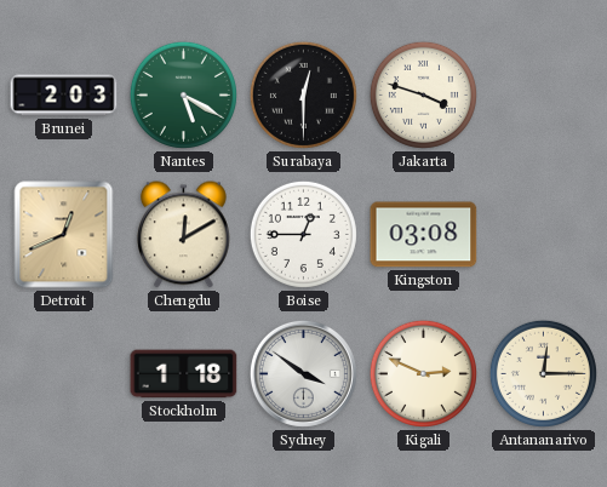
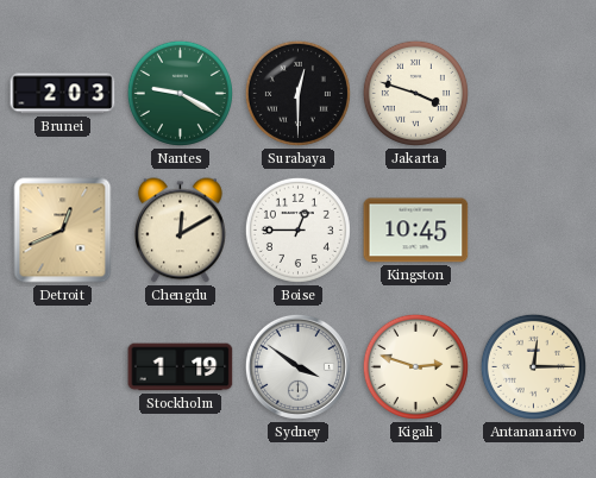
Nantes: 5:20 -> 9:20
Kingston: 03:08 -> 10:45
Stockholm: 1:18 -> 1:19
Kigali: 2:49 -> 2:48
